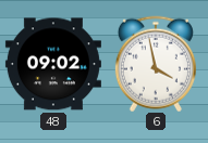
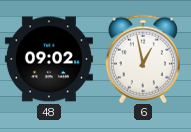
6: 3:58 -> 12:58
